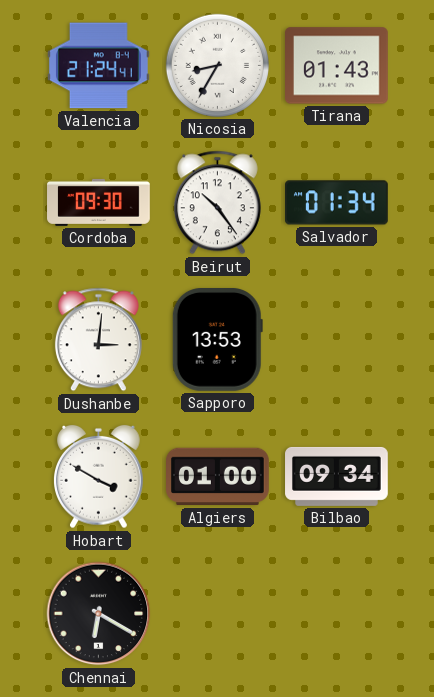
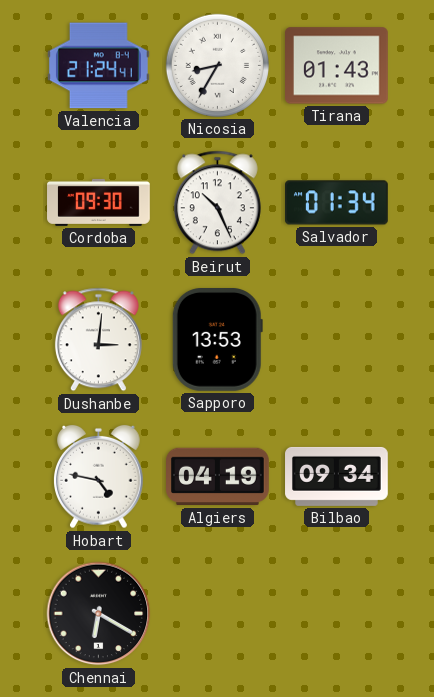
Beirut: 10:24 -> 10:26
Hobart: 3:50 -> 4:47
Algiers: 01:00 -> 04:19
